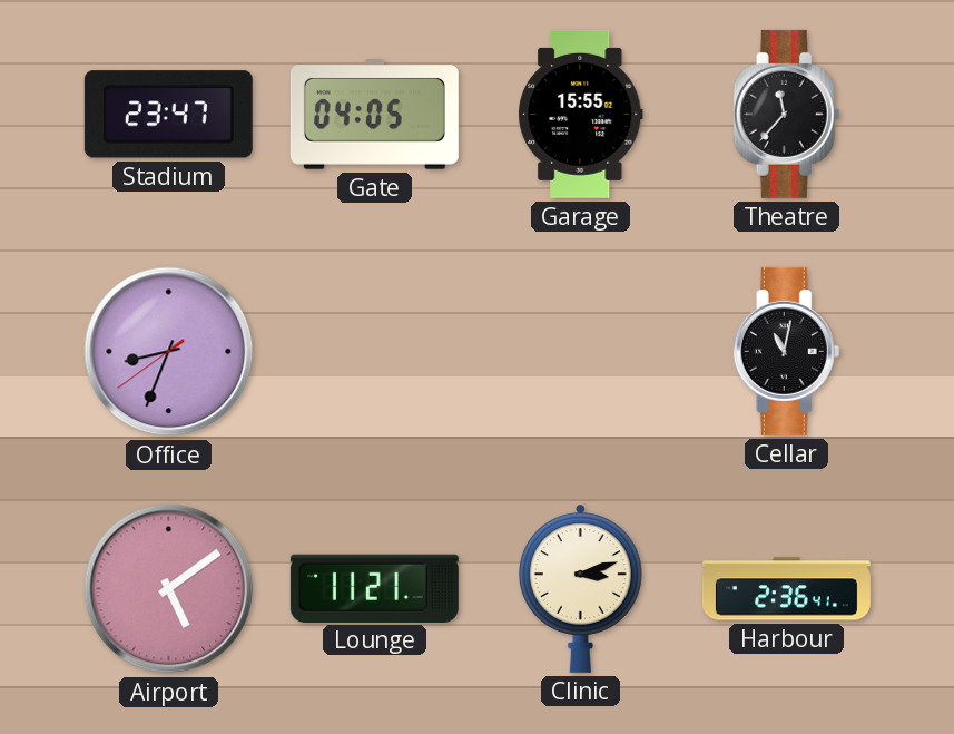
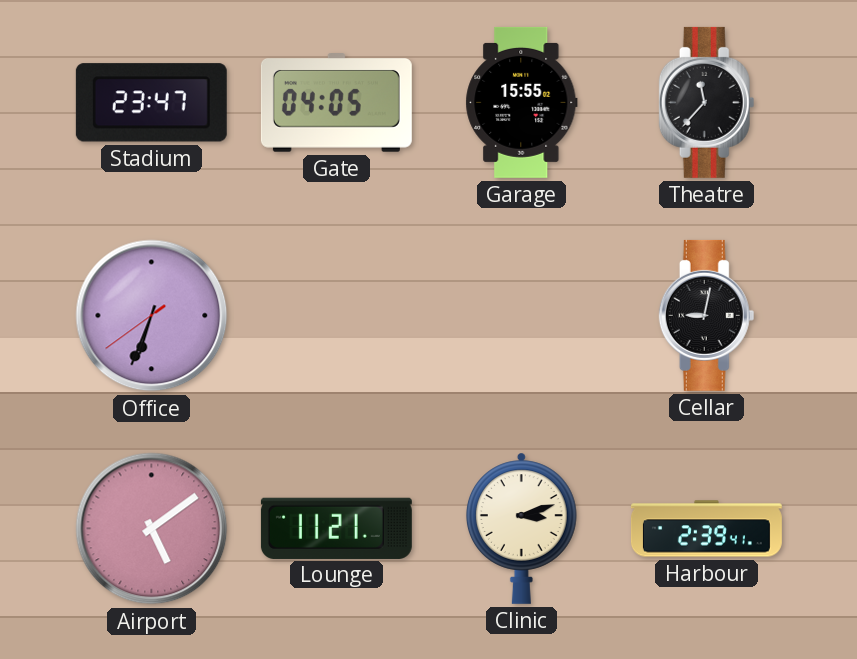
Office: 8:33 -> 6:33
Cellar: 11:02 -> 9:02
Harbour: 2:36 -> 2:39
